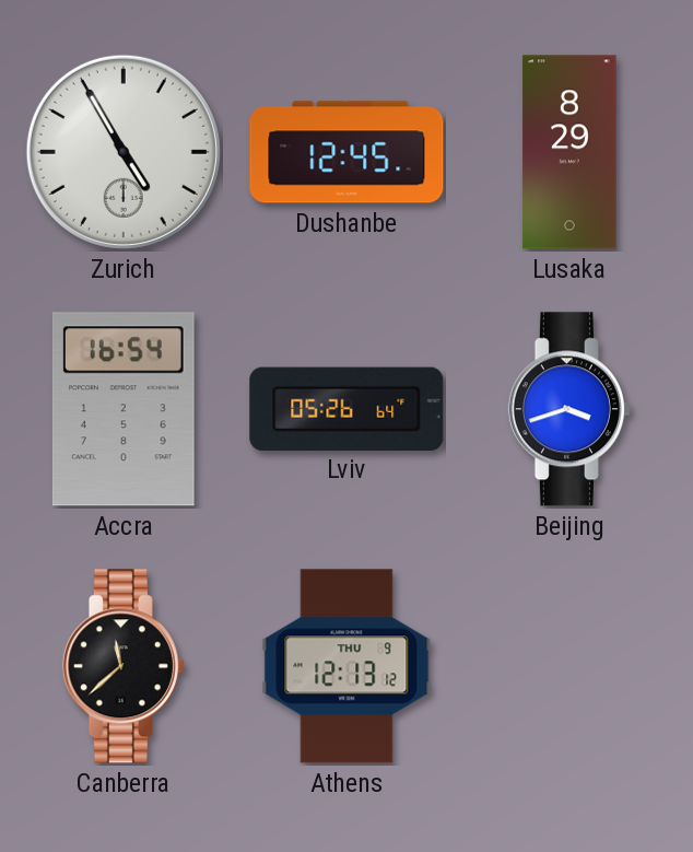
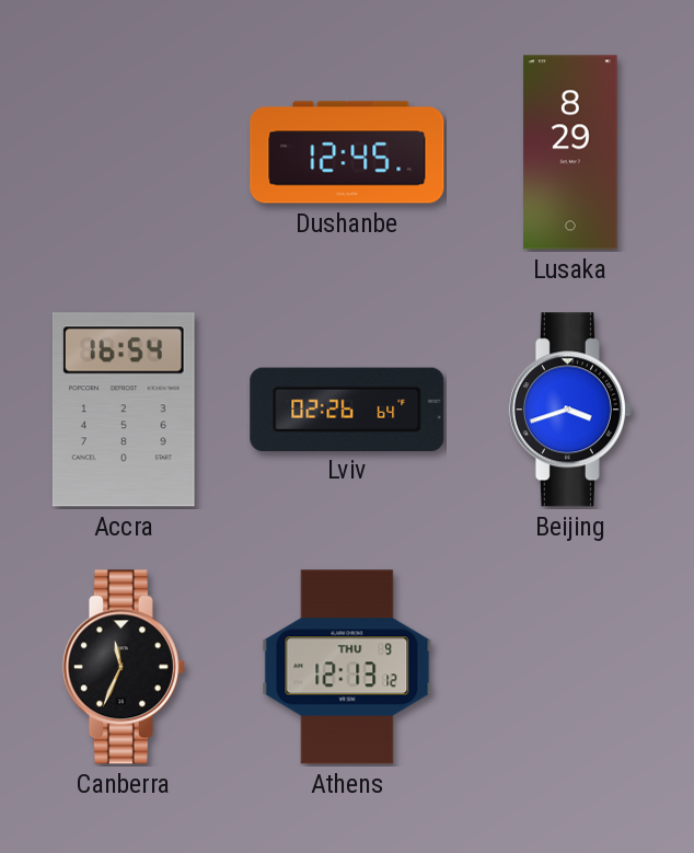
Zurich: 4:55 -> none
Lviv: 05:26 -> 02:26
Canberra: 11:38 -> 11:34
